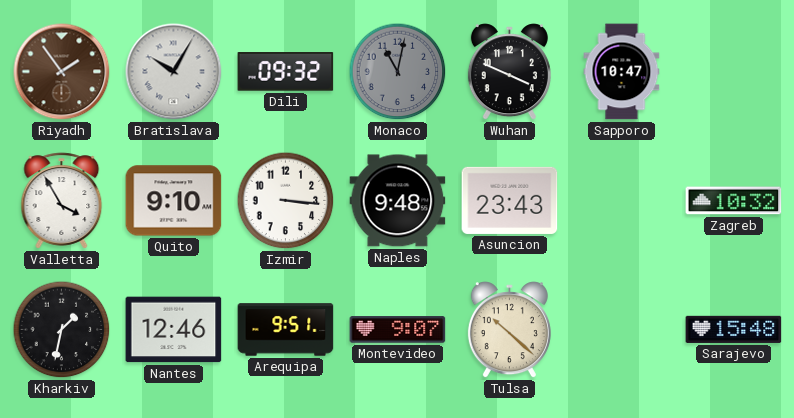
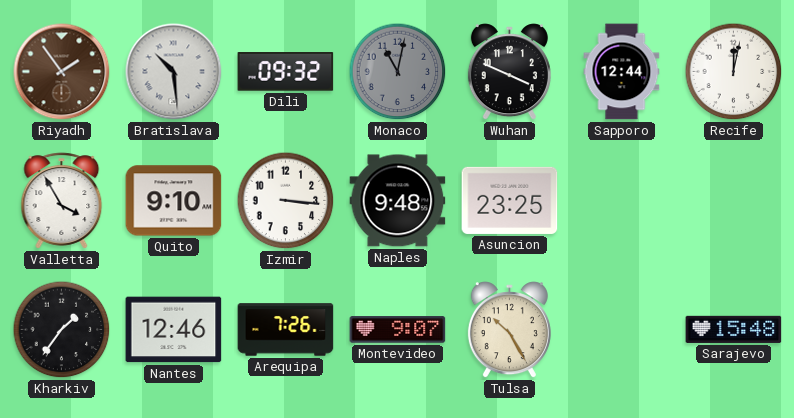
Bratislava: 10:05 -> 10:29
Sapporo: 10:47 -> 12:44
Recife: none -> 12:02
Asuncion: 23:43 -> 23:25
Zagreb: 10:32 -> none
Kharkiv: 1:32 -> 1:36
Arequipa: 9:51 -> 7:26
Tulsa: 10:22 -> 10:25
